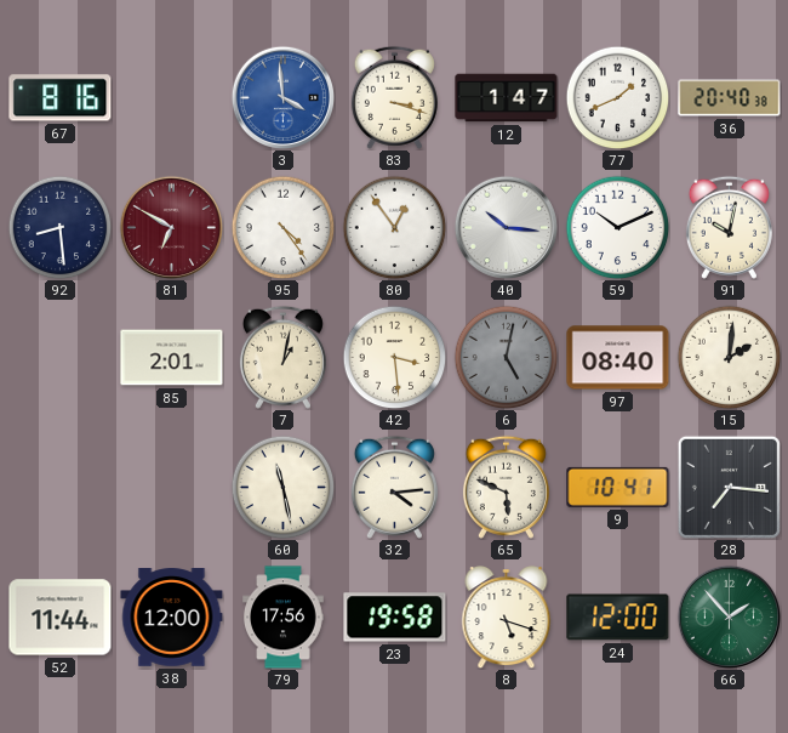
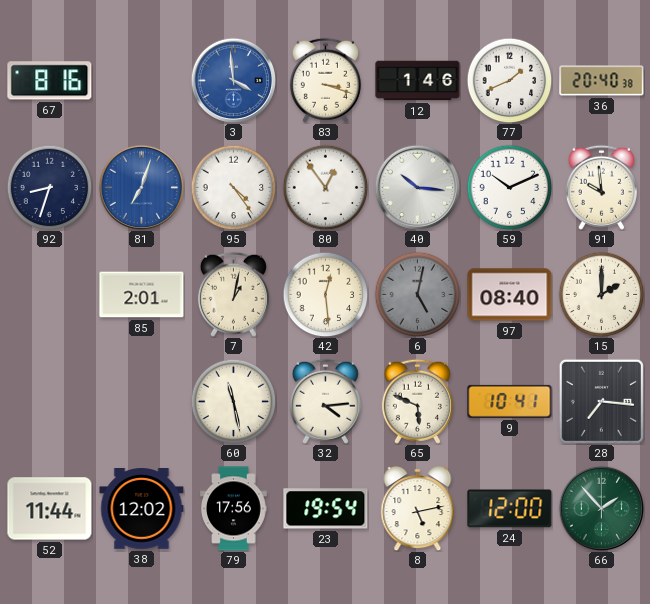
12: 1:47 -> 1:46
92: 8:29 -> 8:33
81: 6:50 -> 7:03
81 dial: burgundy -> blue
91: 10:02 -> 9:59
42: 3:29 -> 12:29
15: 2:01 -> 2:00
38: 12:00 -> 12:02
23: 19:58 -> 19:54
8: 5:18 -> 5:13
